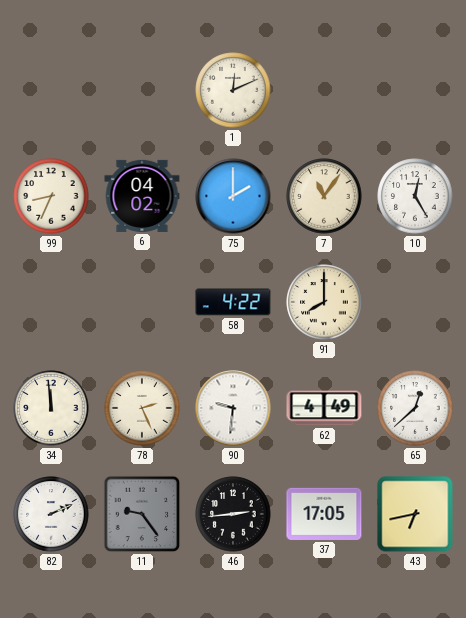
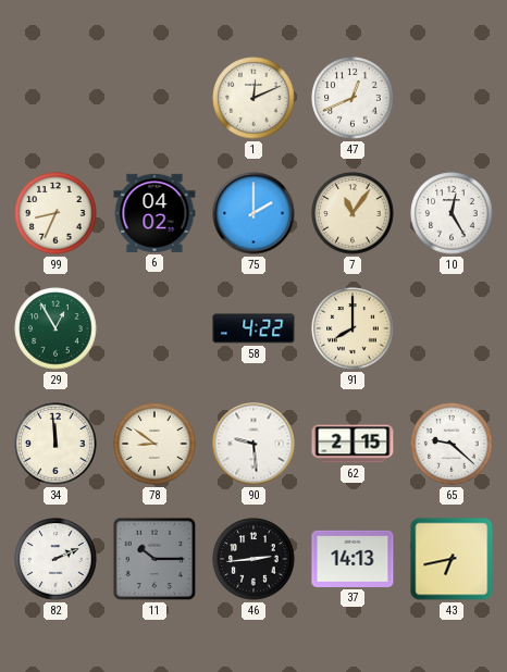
47: none -> 12:41
29: none -> 12:55
78: 2:26 -> 8:51
90: 9:31 -> 9:29
62: 4:49 -> 2:15
65: 12:38 -> 9:22
11: 9:24 -> 10:15
37: 17:05 -> 14:13
